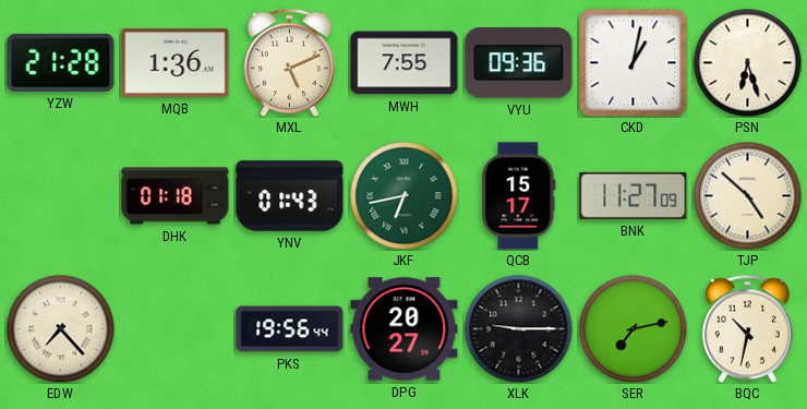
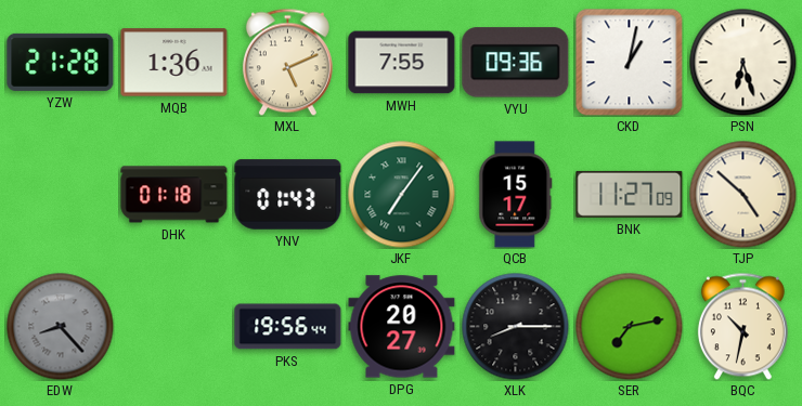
JKF: 6:43 -> 7:06
EDW: 7:23 -> 8:23
EDW dial: cream -> grey
XLK: 9:15 -> 8:15
